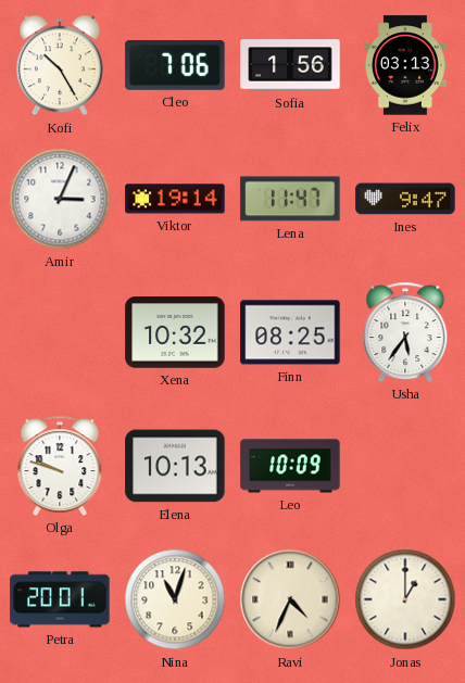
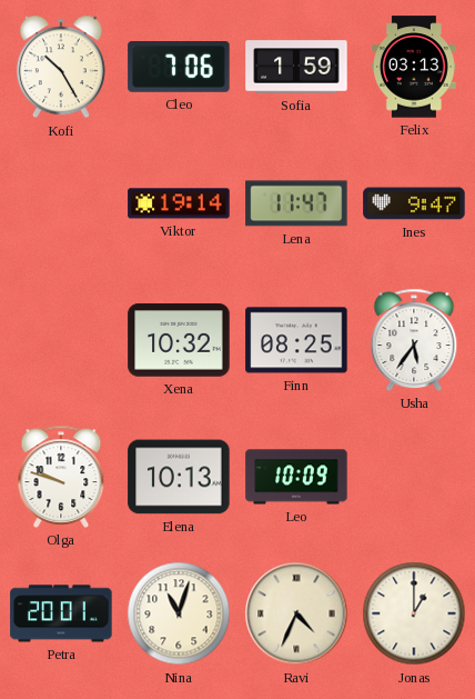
Sofia: 1:56 -> 1:59
Amir: 3:04 -> none
